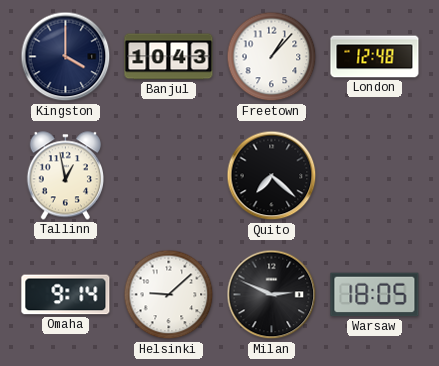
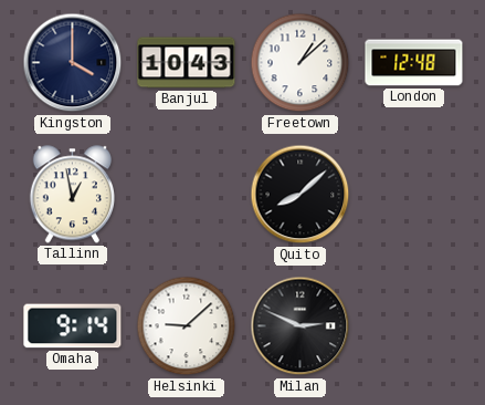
Freetown: 1:07 -> 1:08
Quito: 7:22 -> 8:08
Warsaw: 18:05 -> none
